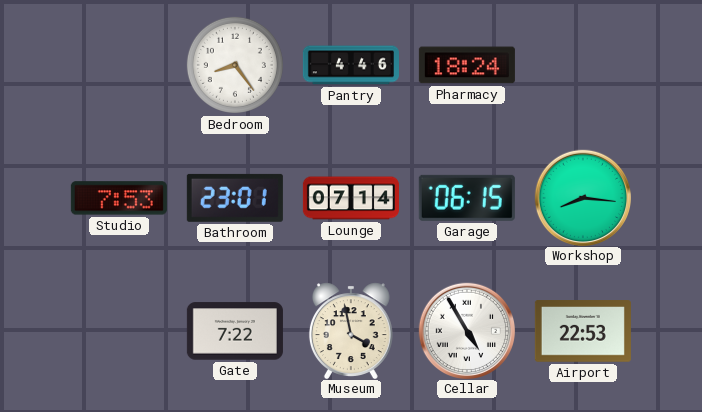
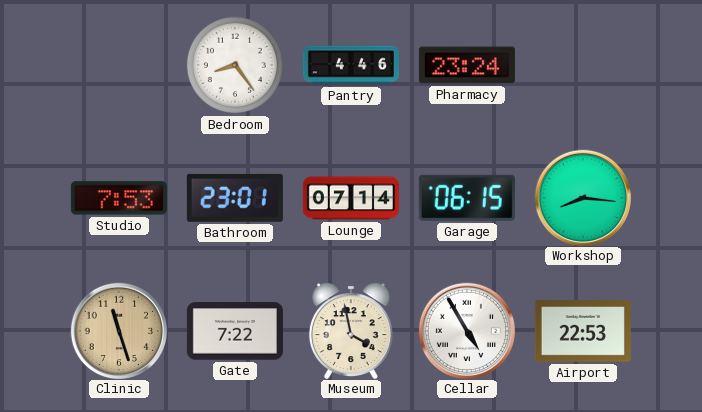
Pharmacy: 18:24 -> 23:24
Clinic: none -> 11:27
